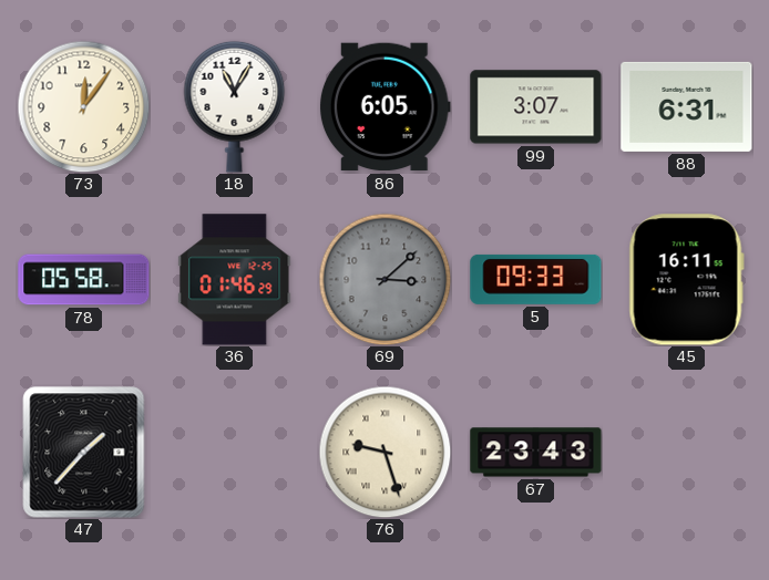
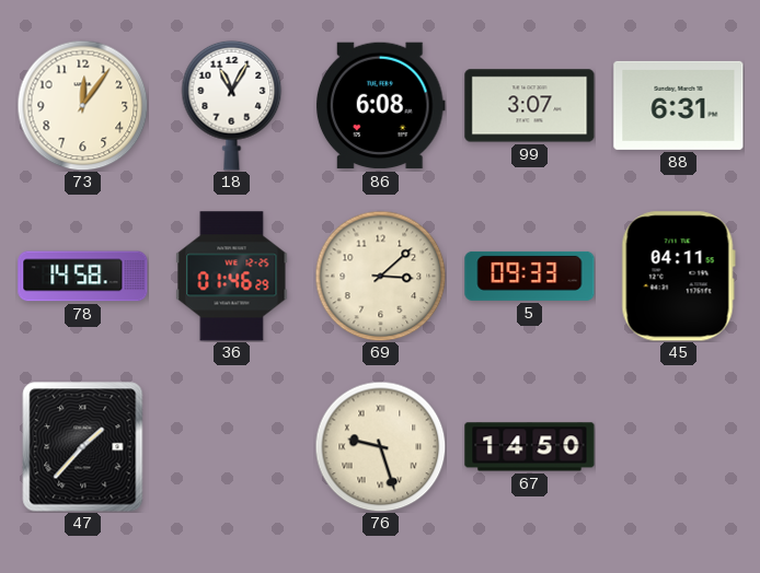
86: 6:05 -> 6:08
78: 05:58 -> 14:58
69 dial: grey -> cream
45: 16:11 -> 04:11
67: 23:43 -> 14:50
